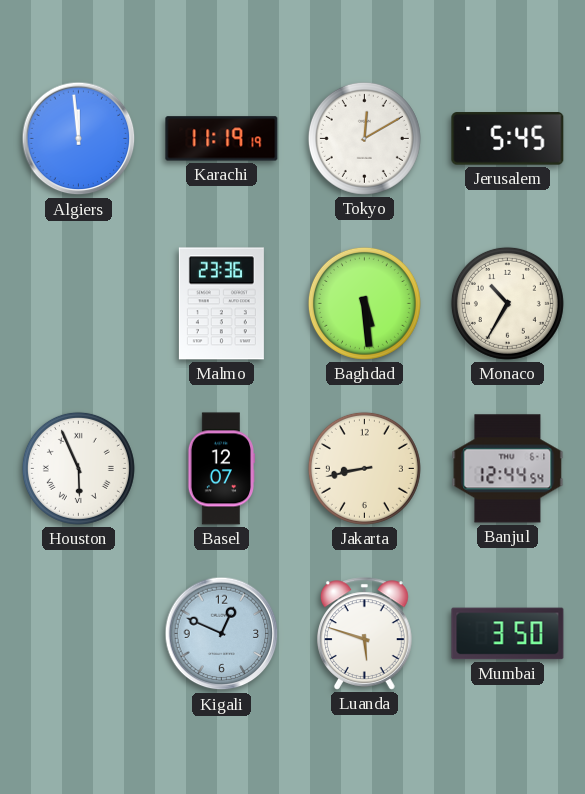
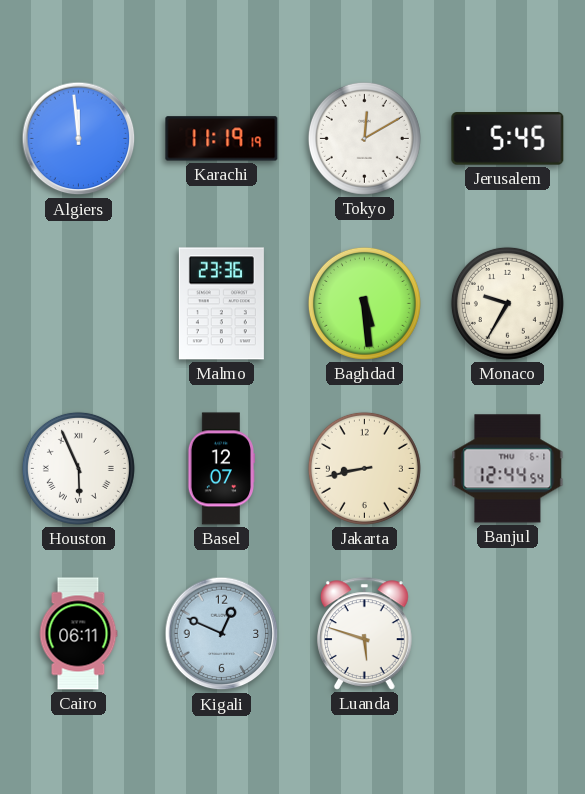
Monaco: 10:35 -> 9:35
Cairo: none -> 06:11
Mumbai: 3:50 -> none
